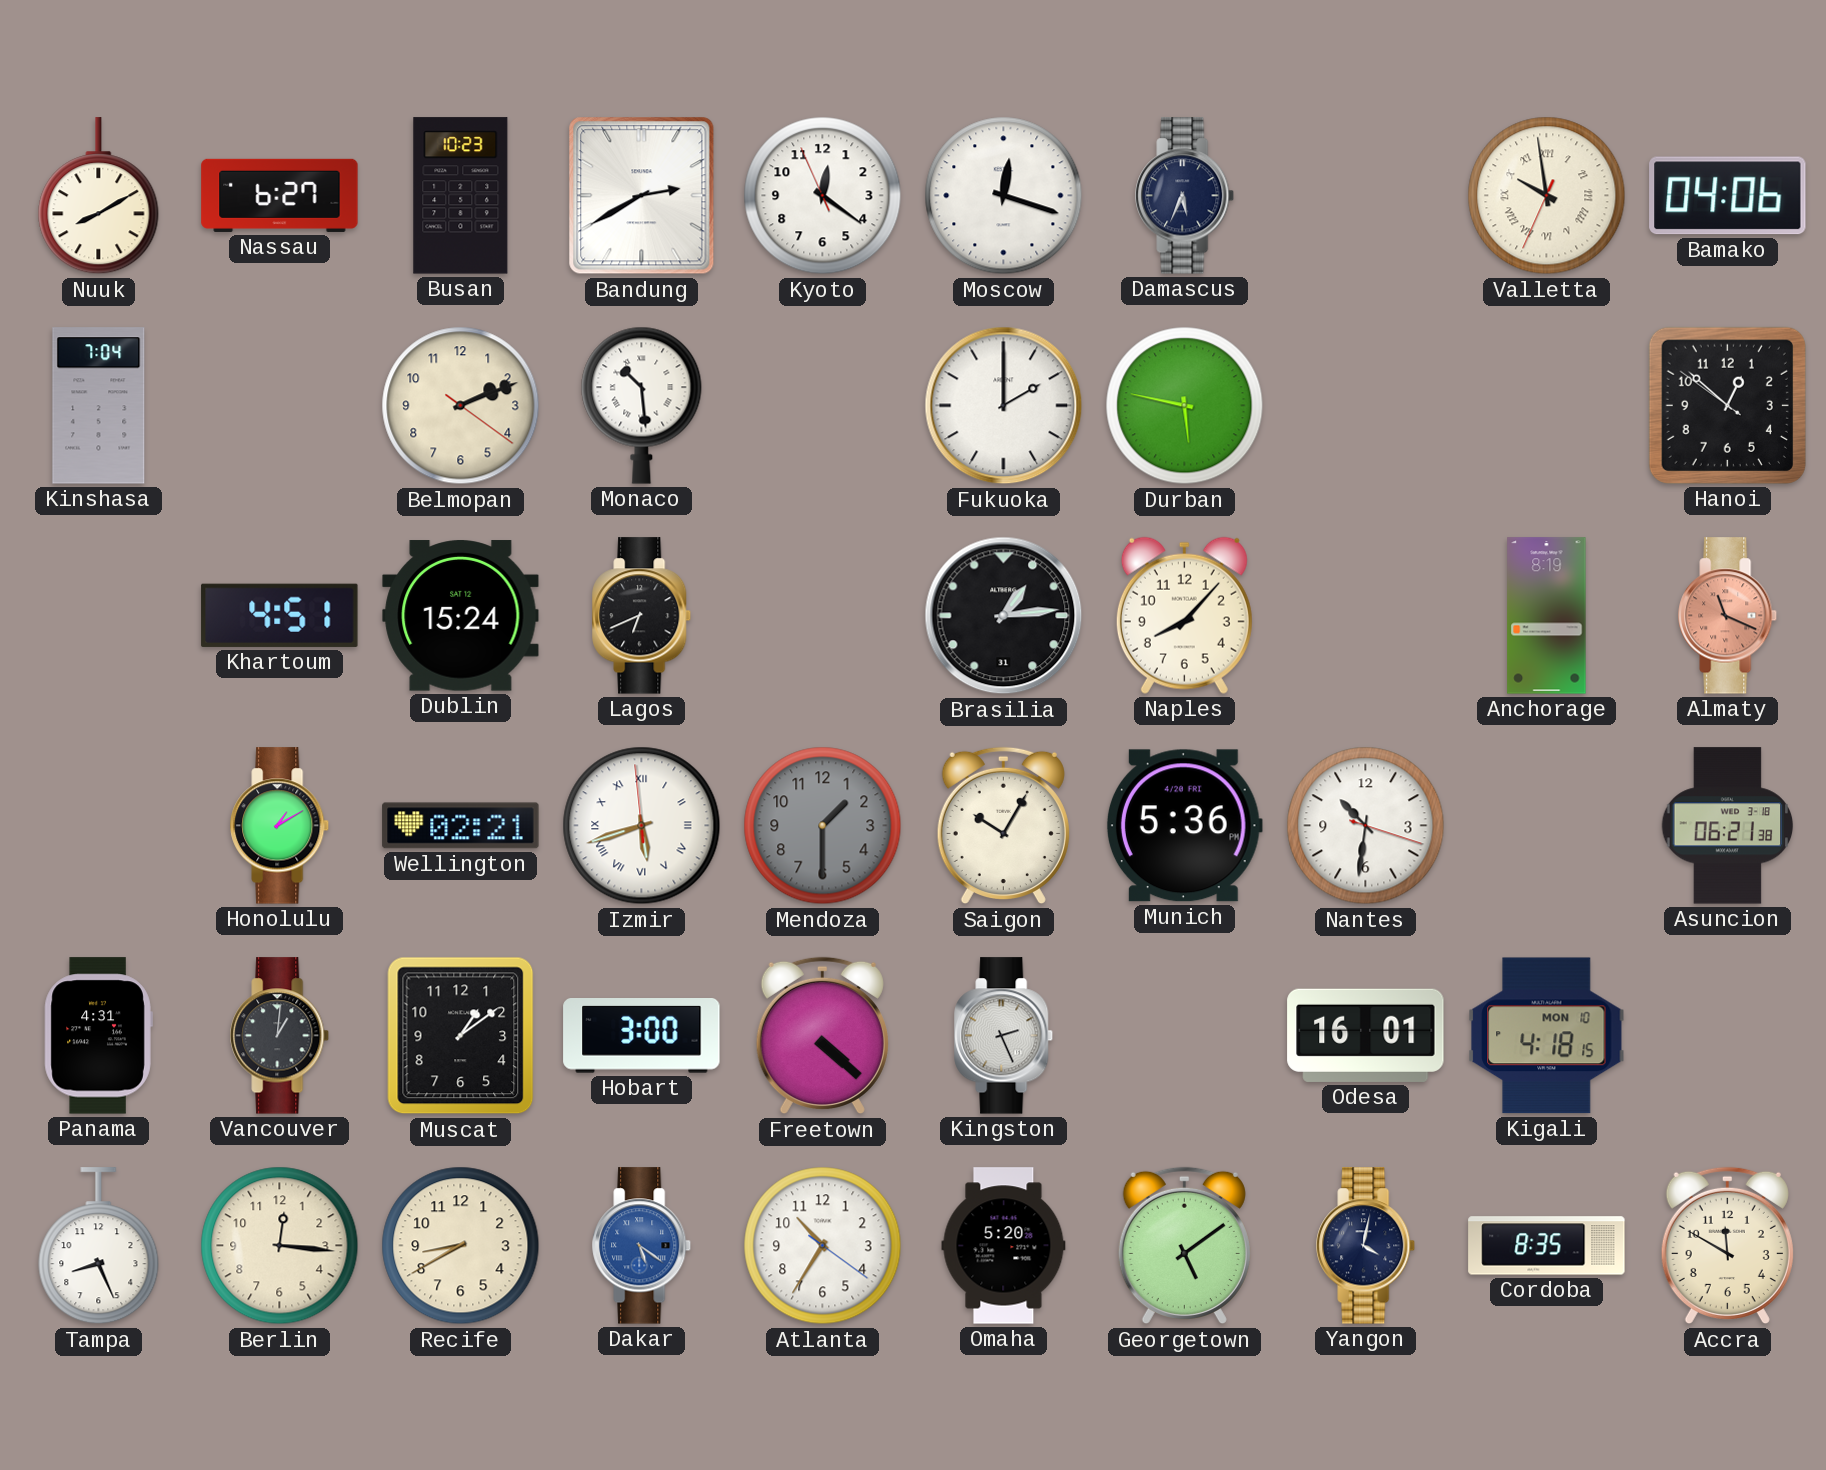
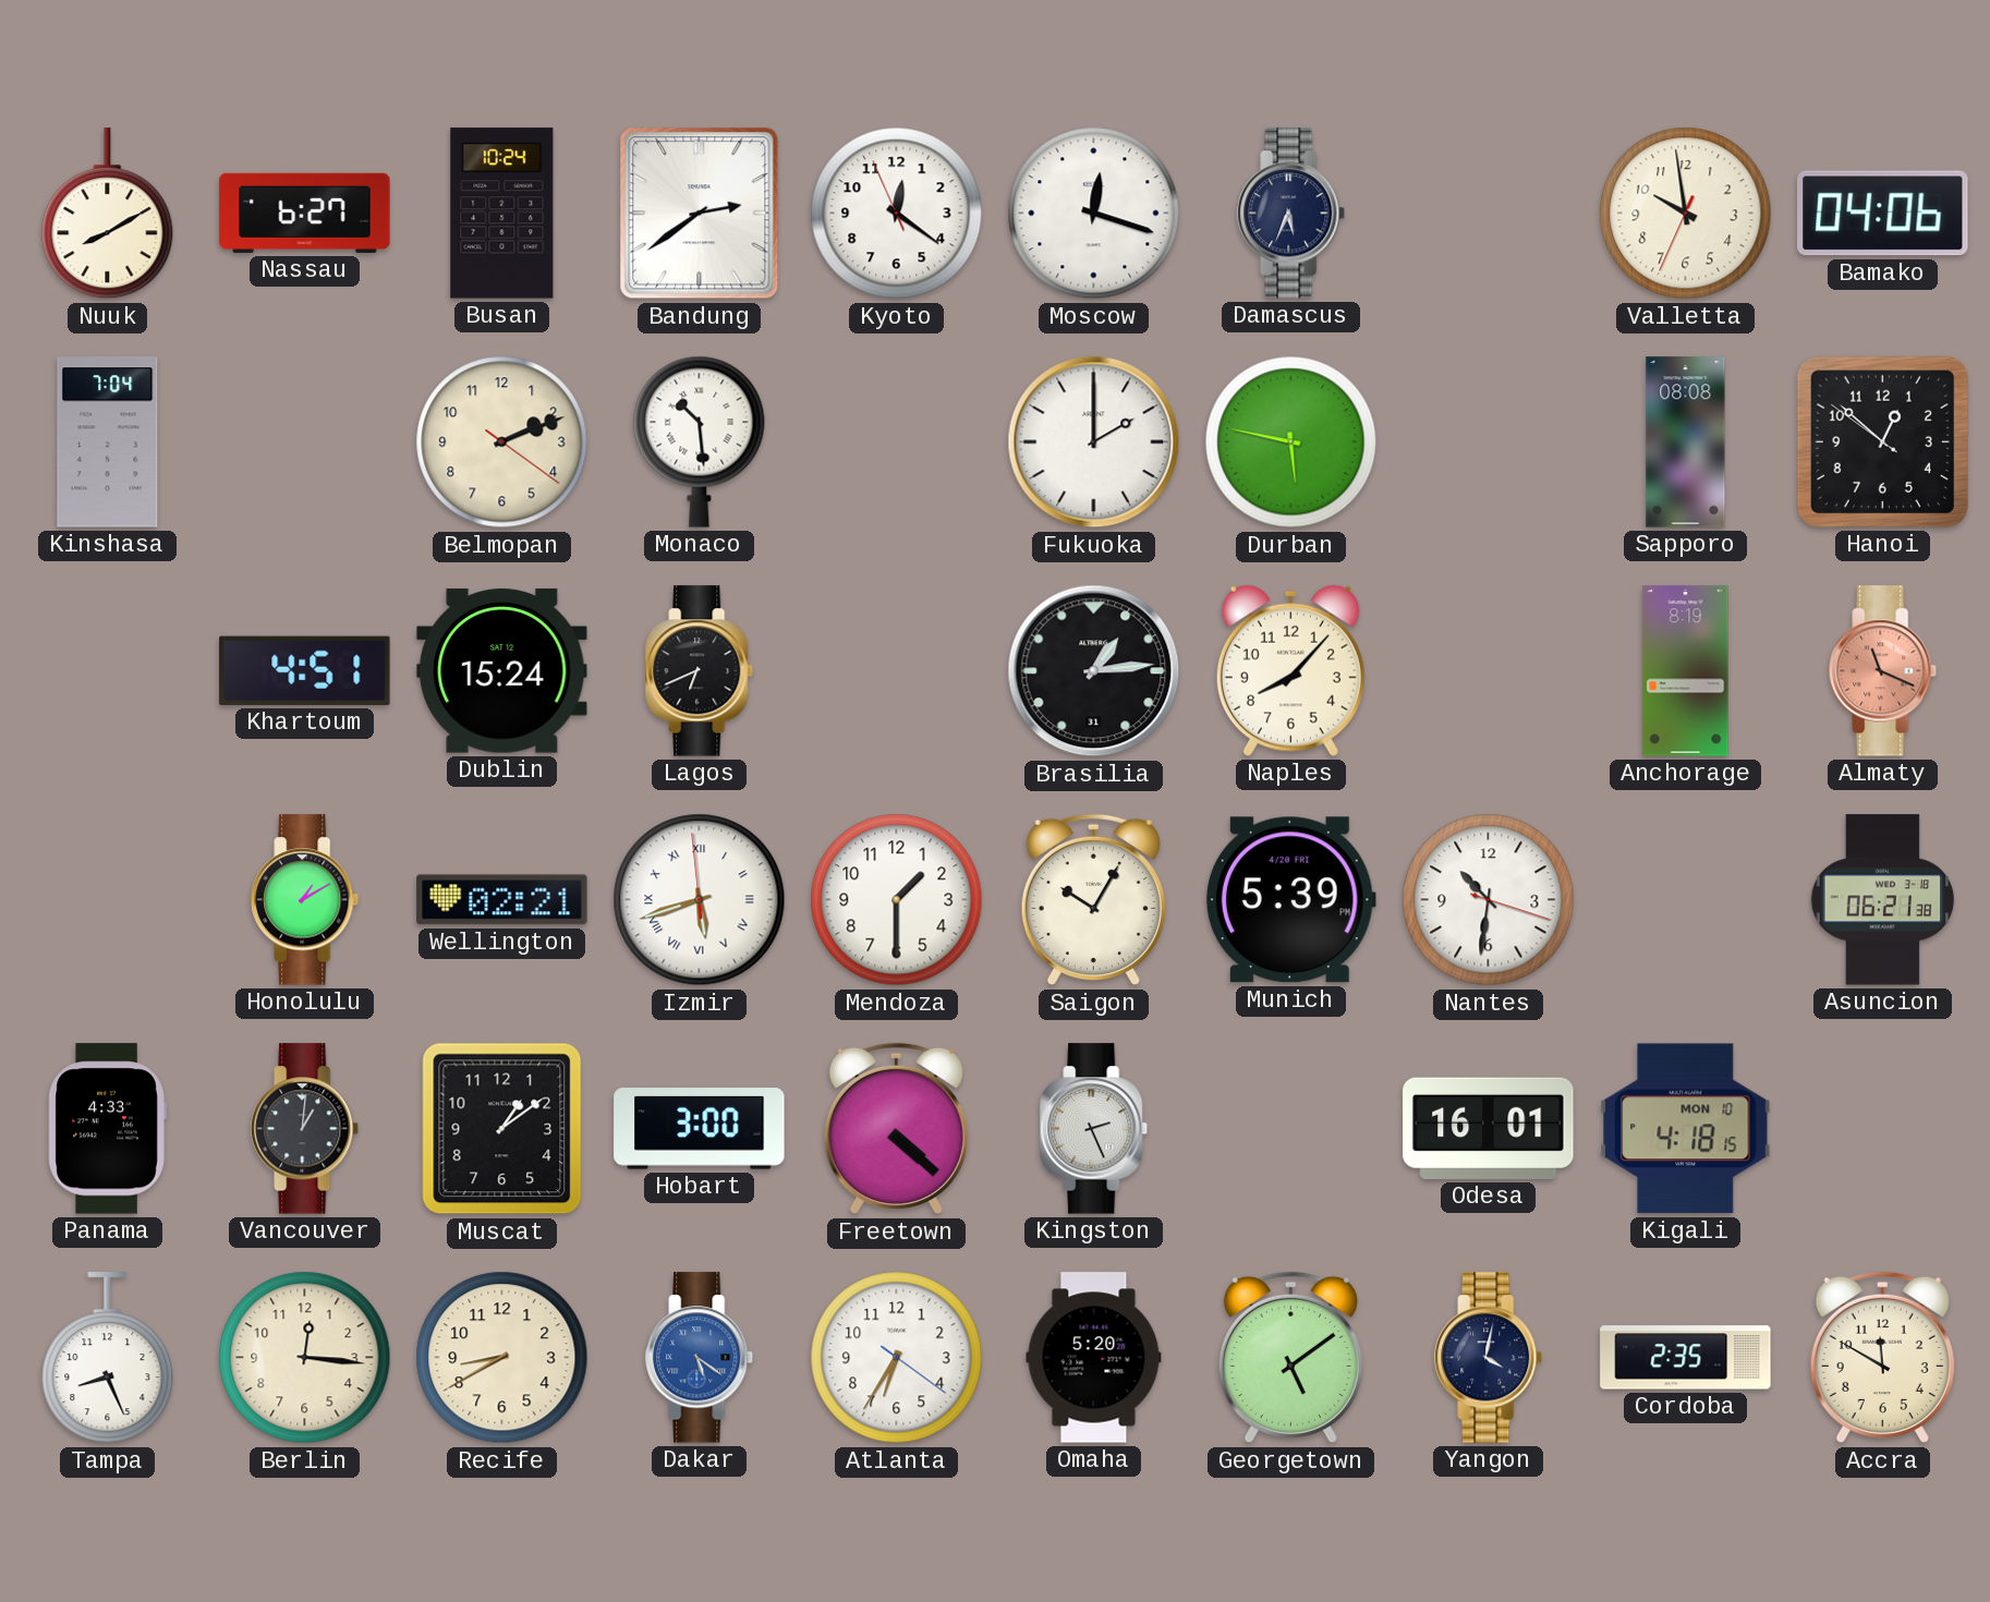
Busan: 10:23 -> 10:24
Bandung: 2:40 -> 2:39
Valletta numerals: Roman -> Arabic
Sapporo: none -> 08:08
Mendoza dial: grey -> white
Munich: 5:36 -> 5:39
Panama: 4:31 -> 4:33
Atlanta: 10:35 -> 6:35
Cordoba: 8:35 -> 2:35
